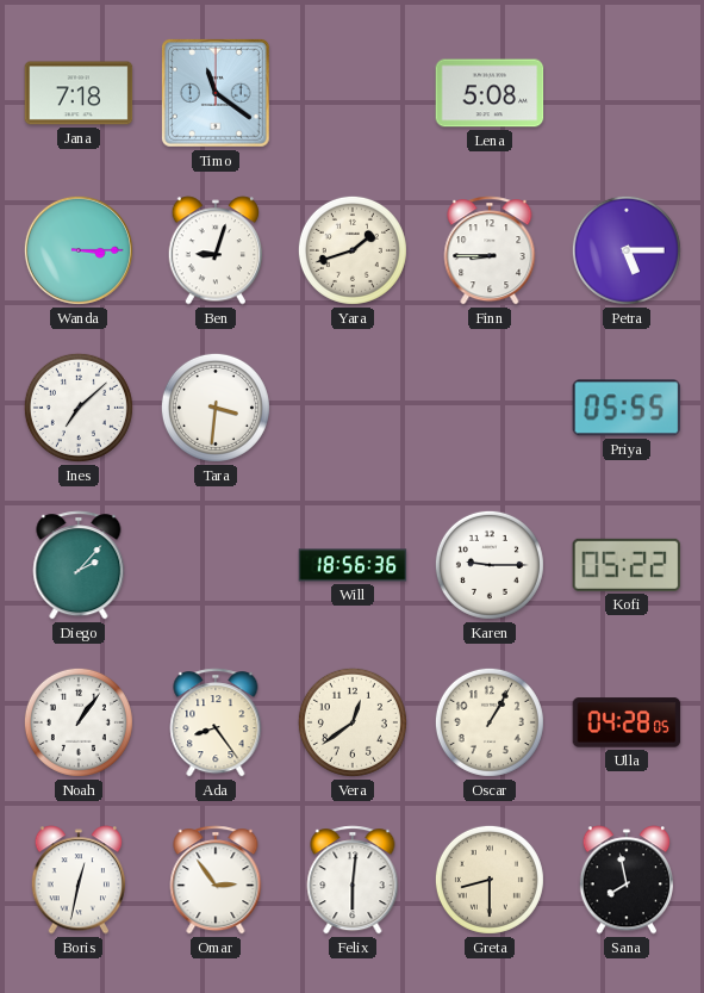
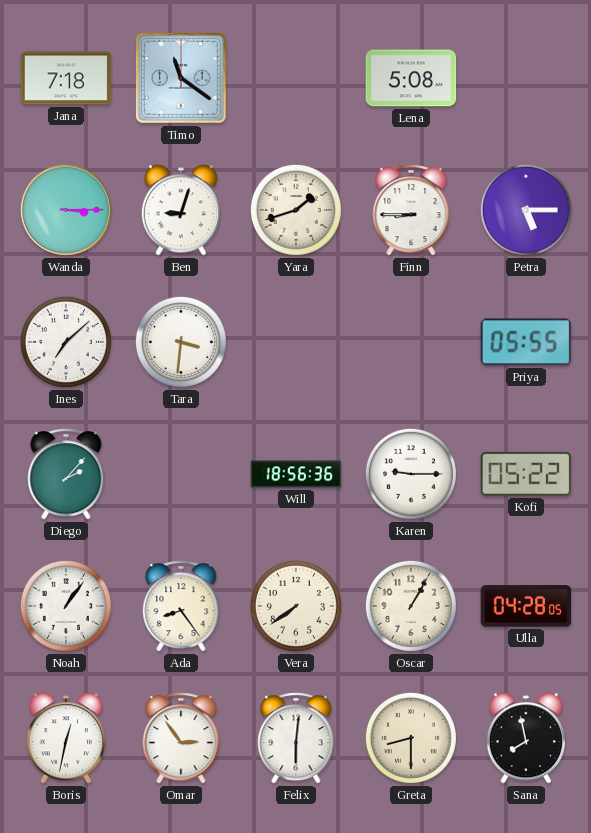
Vera: 12:39 -> 7:39
